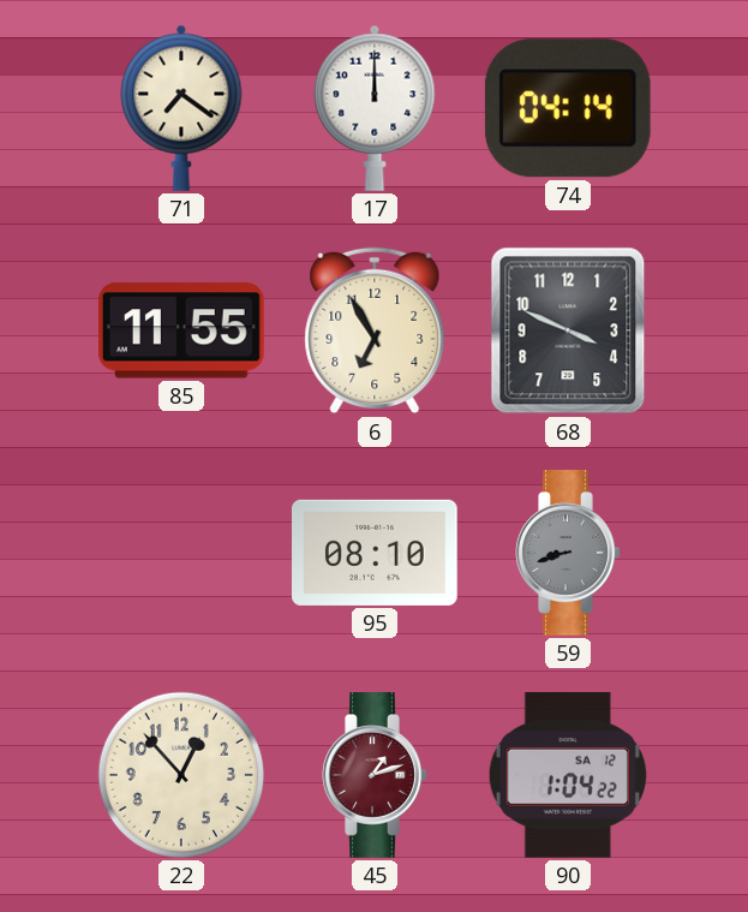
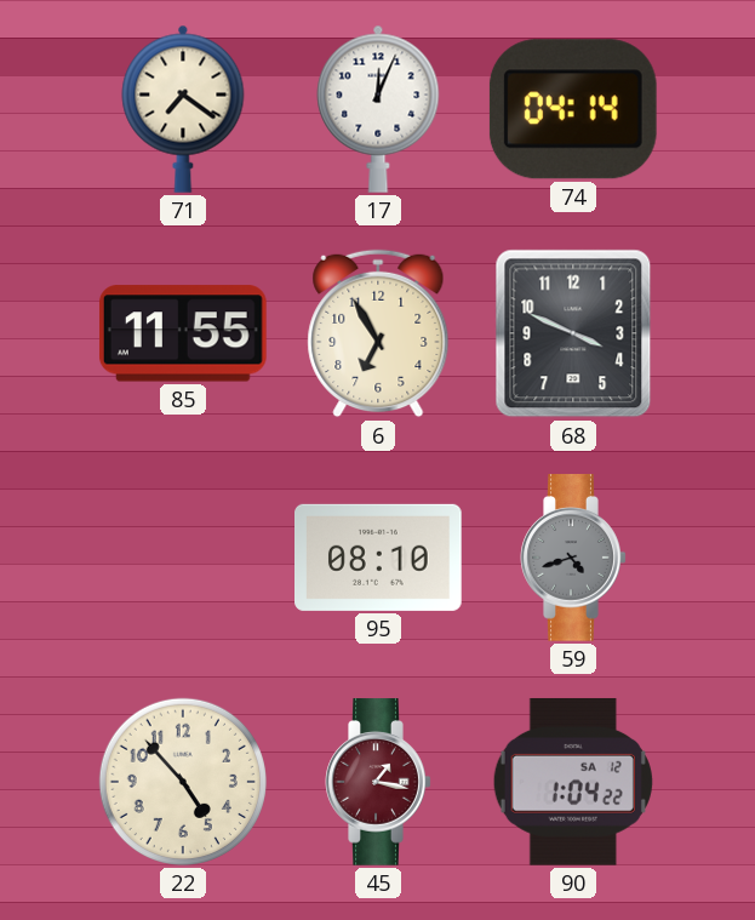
17: 12:00 -> 12:04
59: 8:42 -> 4:42
22: 12:53 -> 4:53
45: 1:12 -> 1:17
